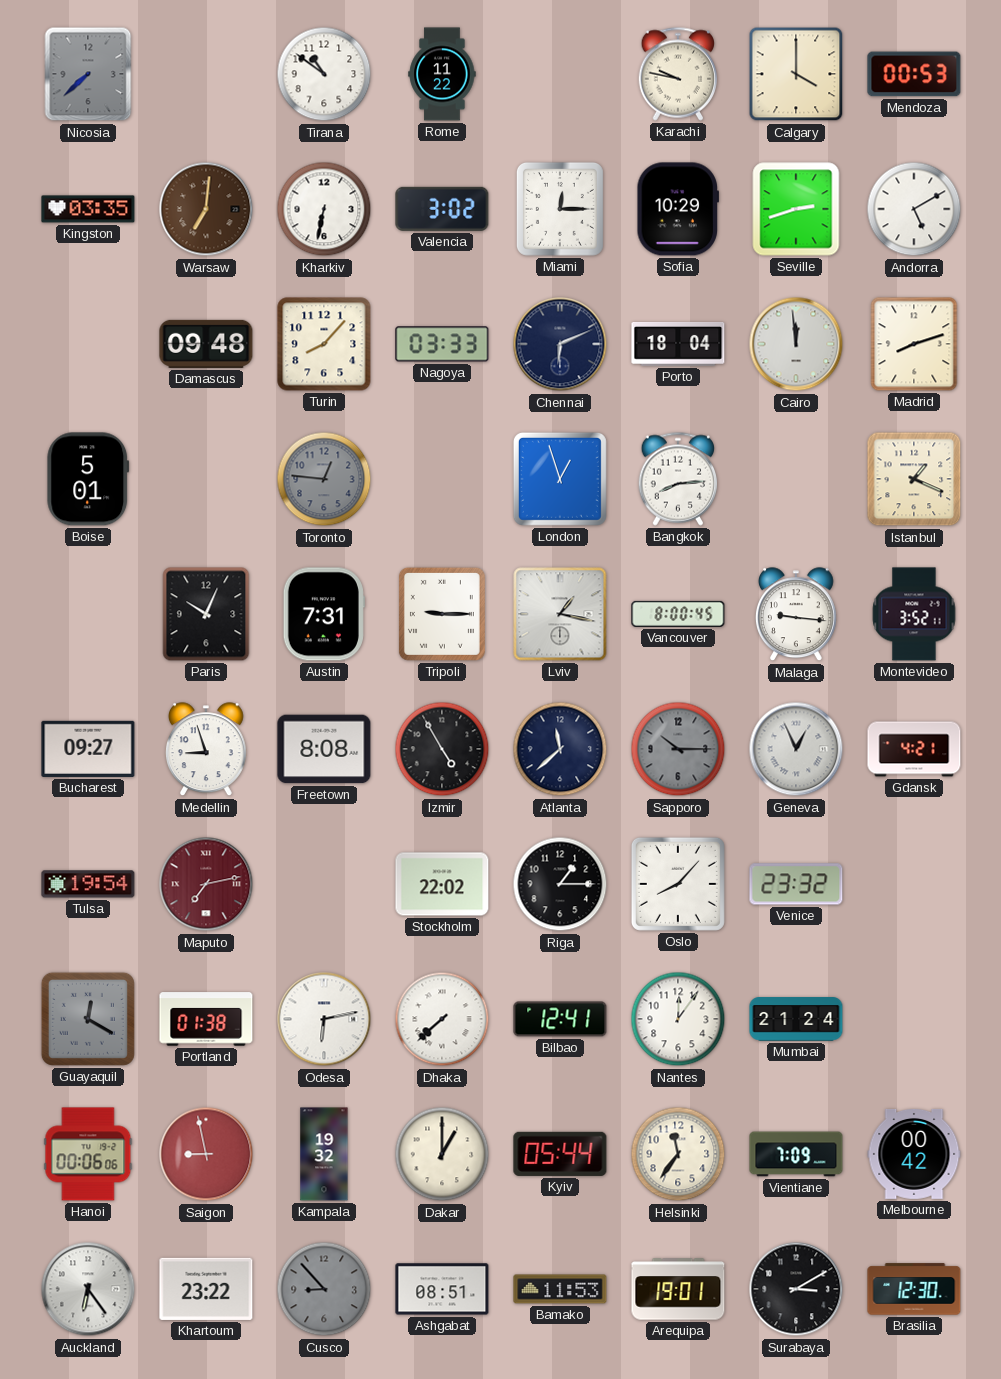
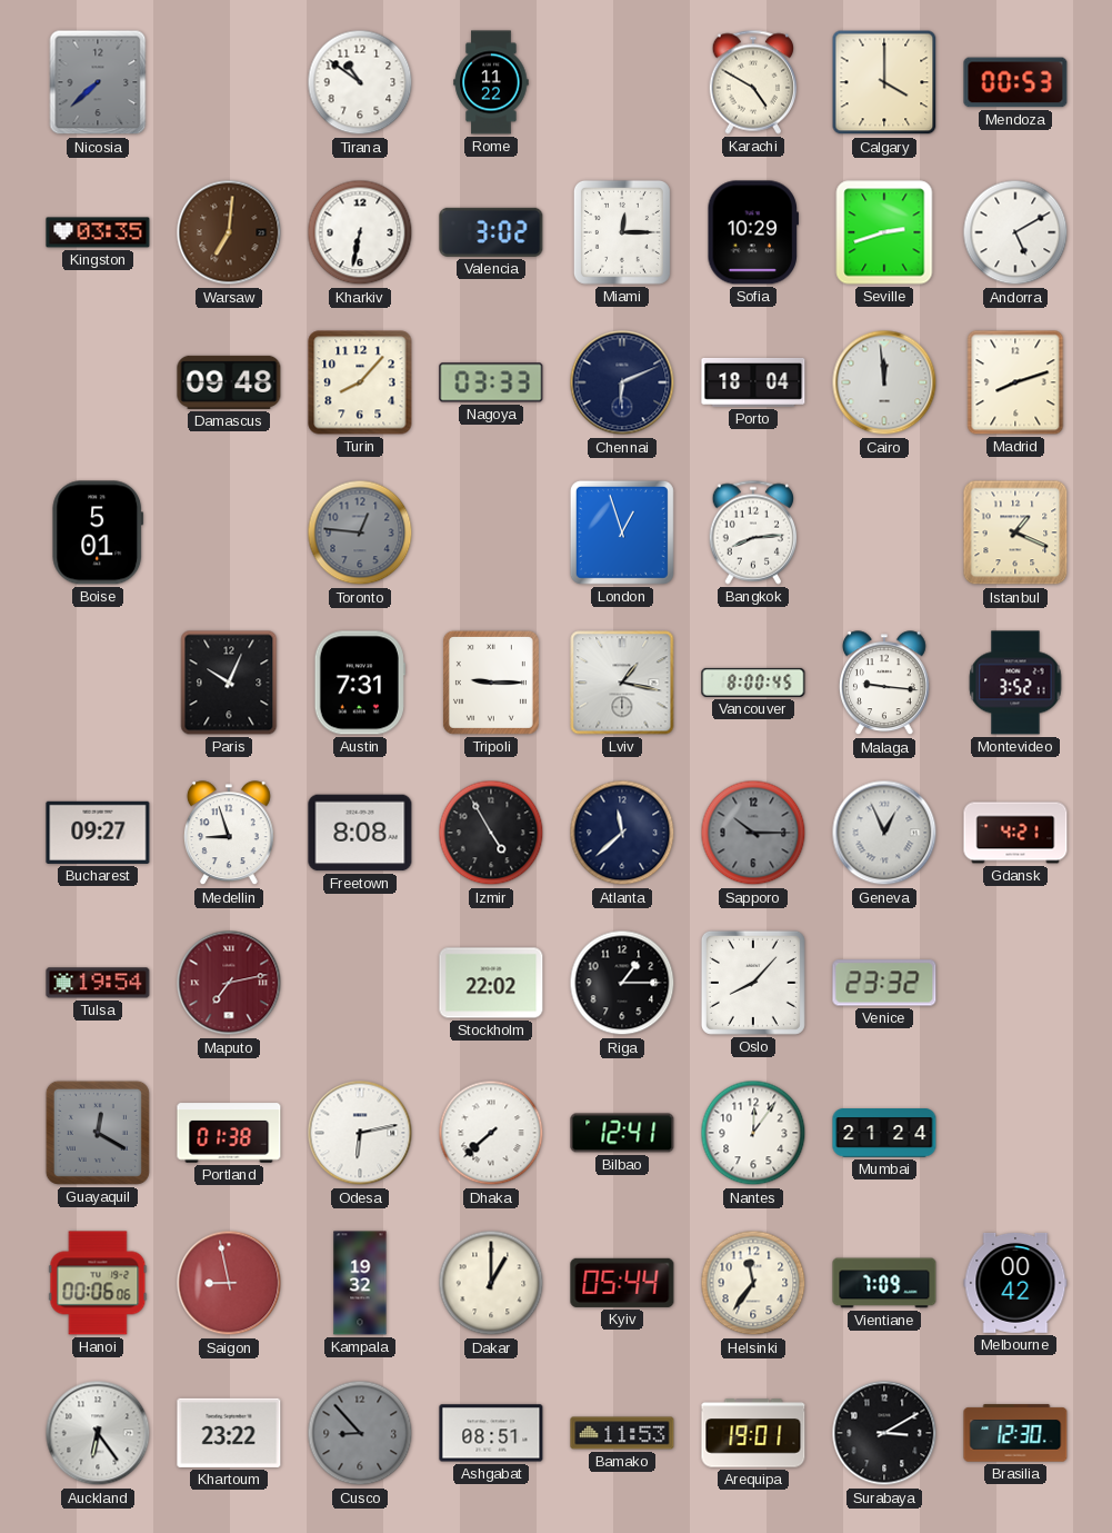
Karachi: 9:47 -> 4:50
